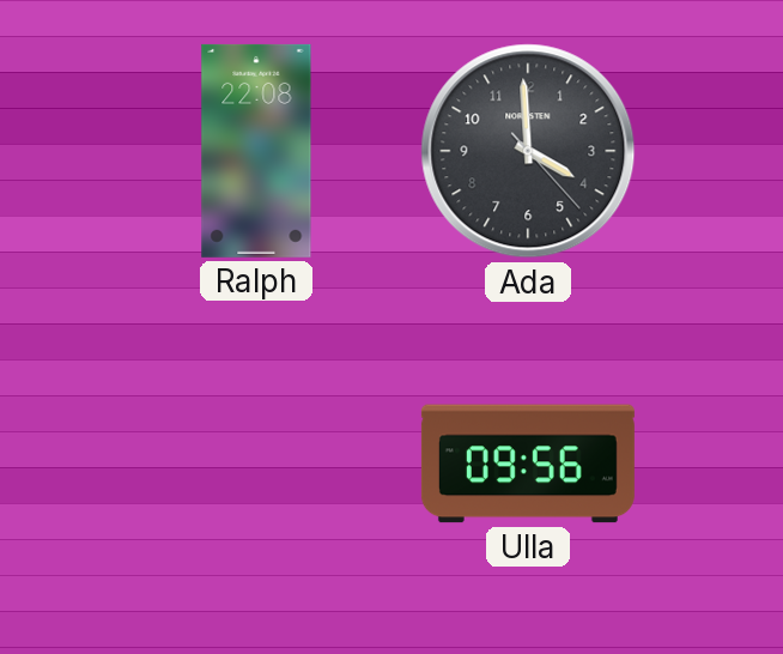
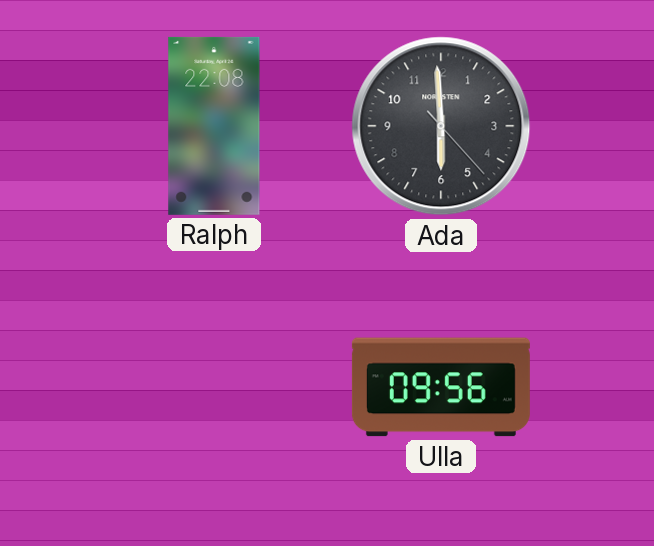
Ada: 3:59 -> 5:59
